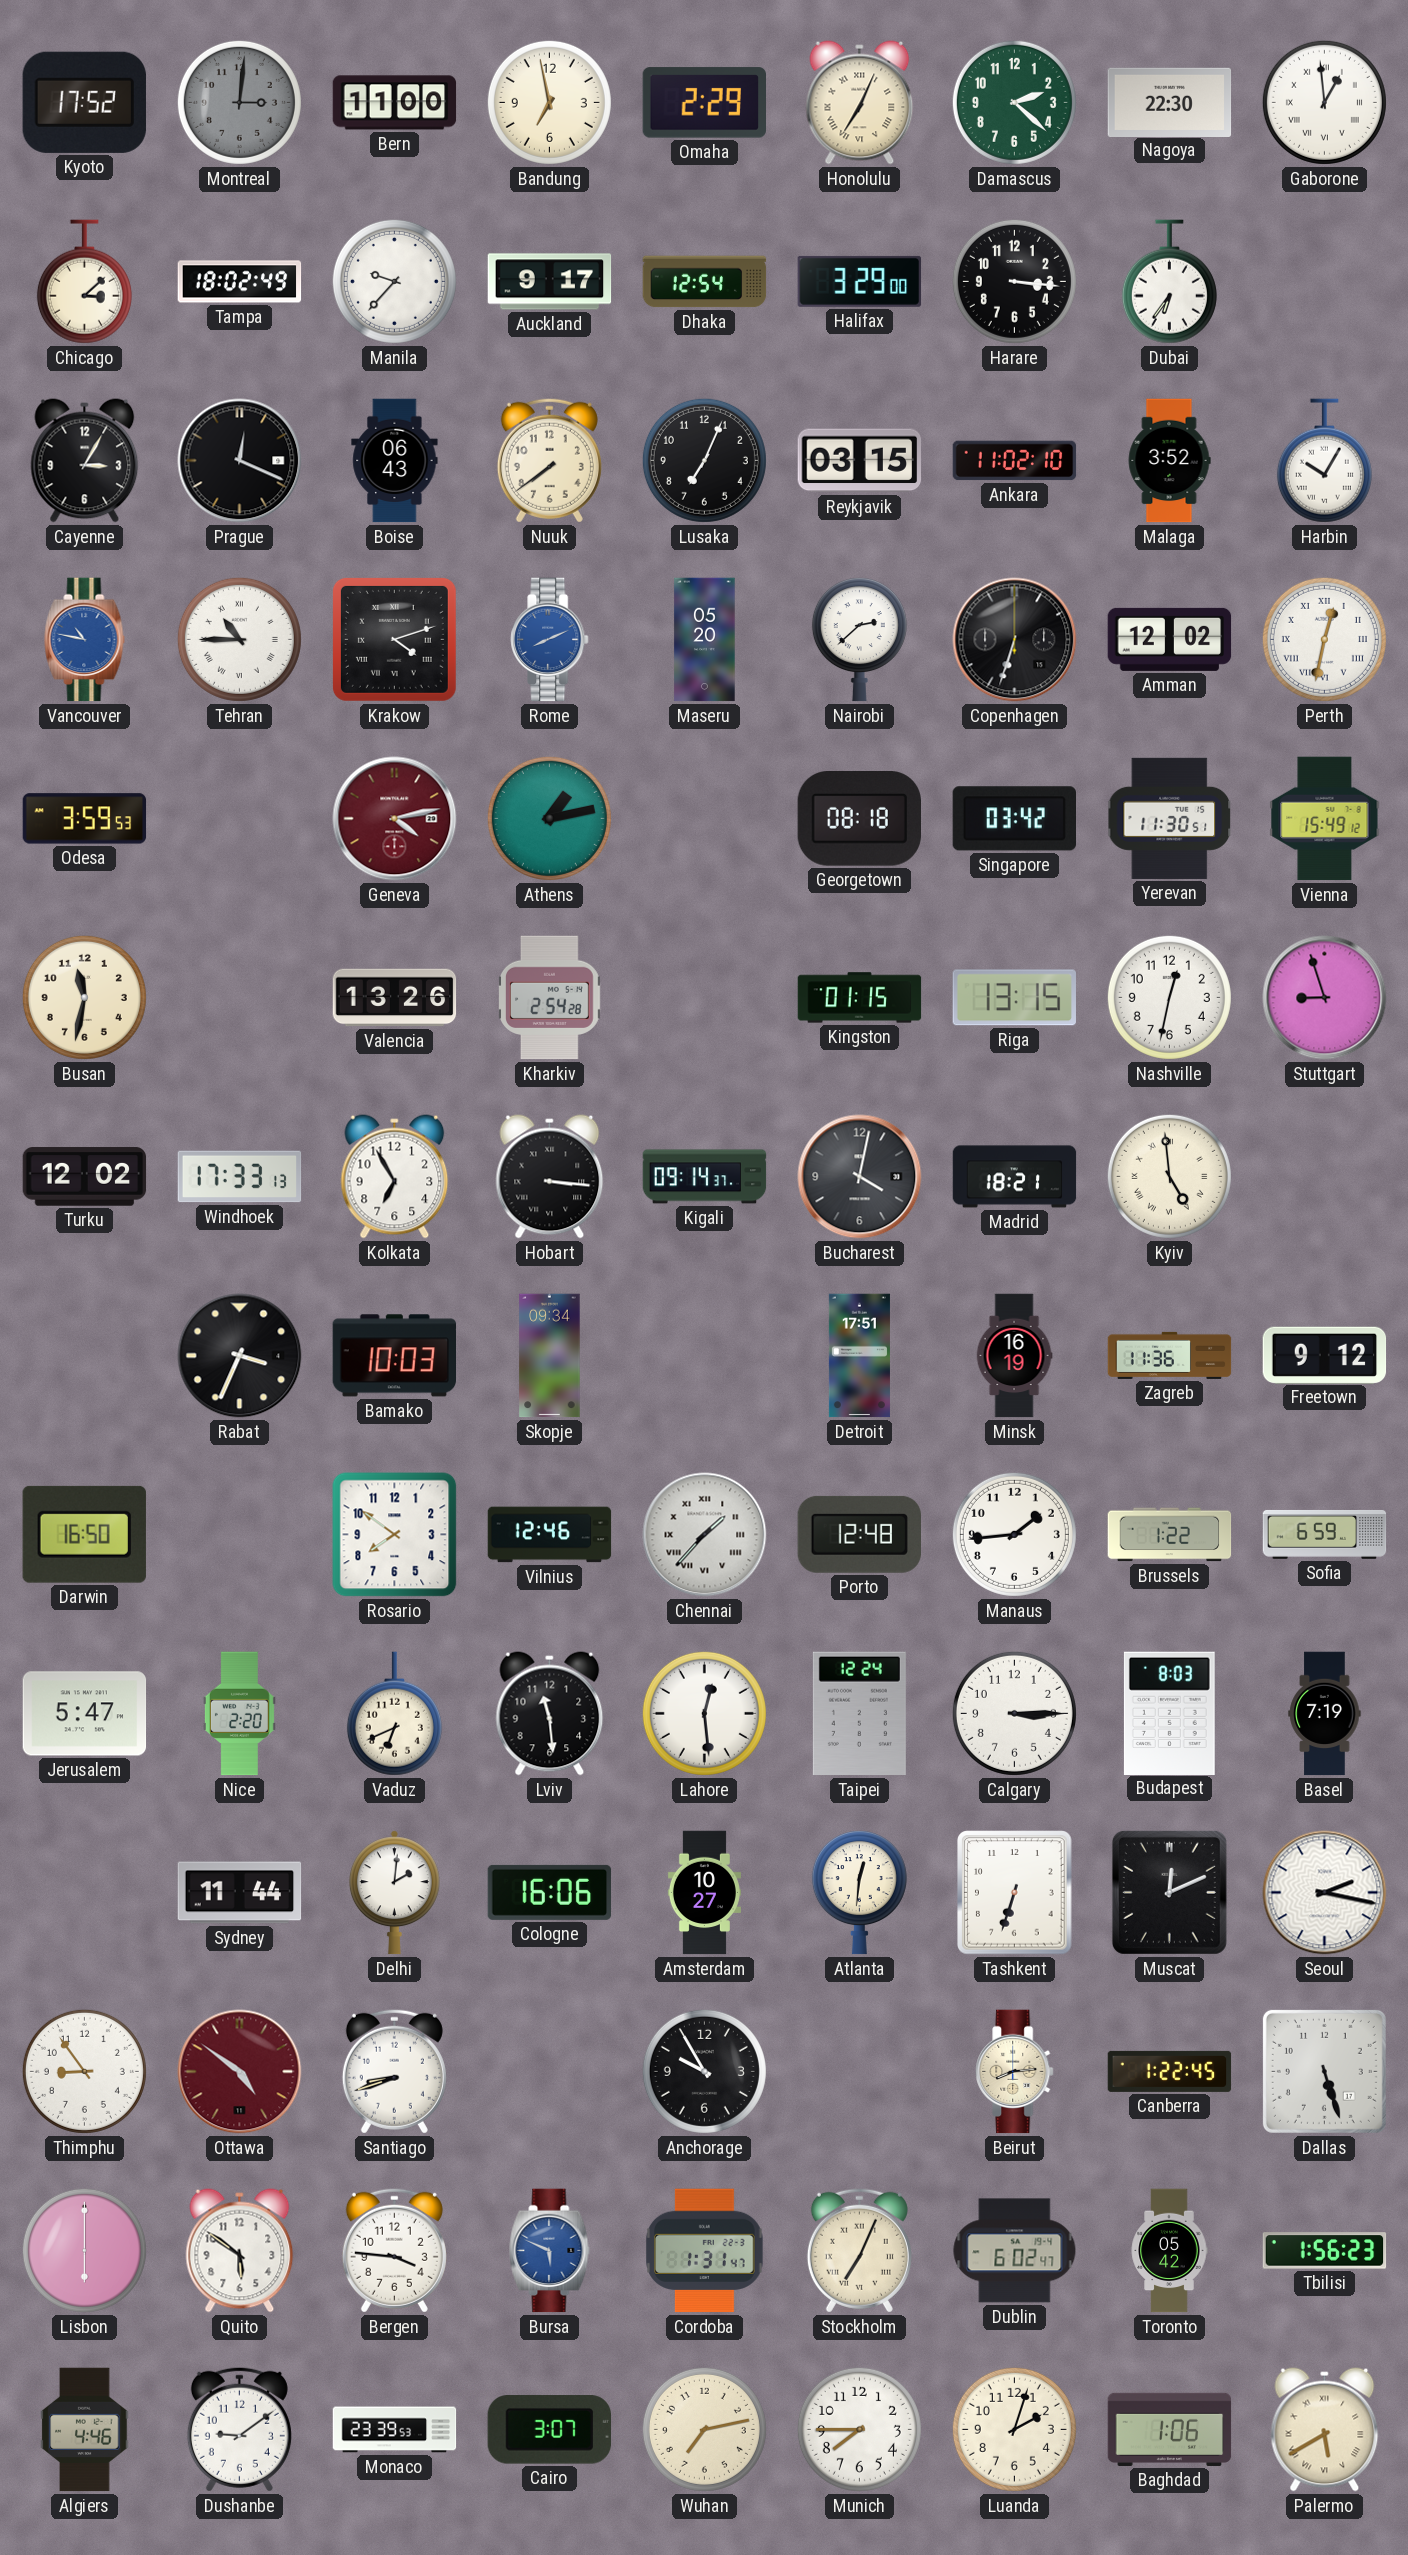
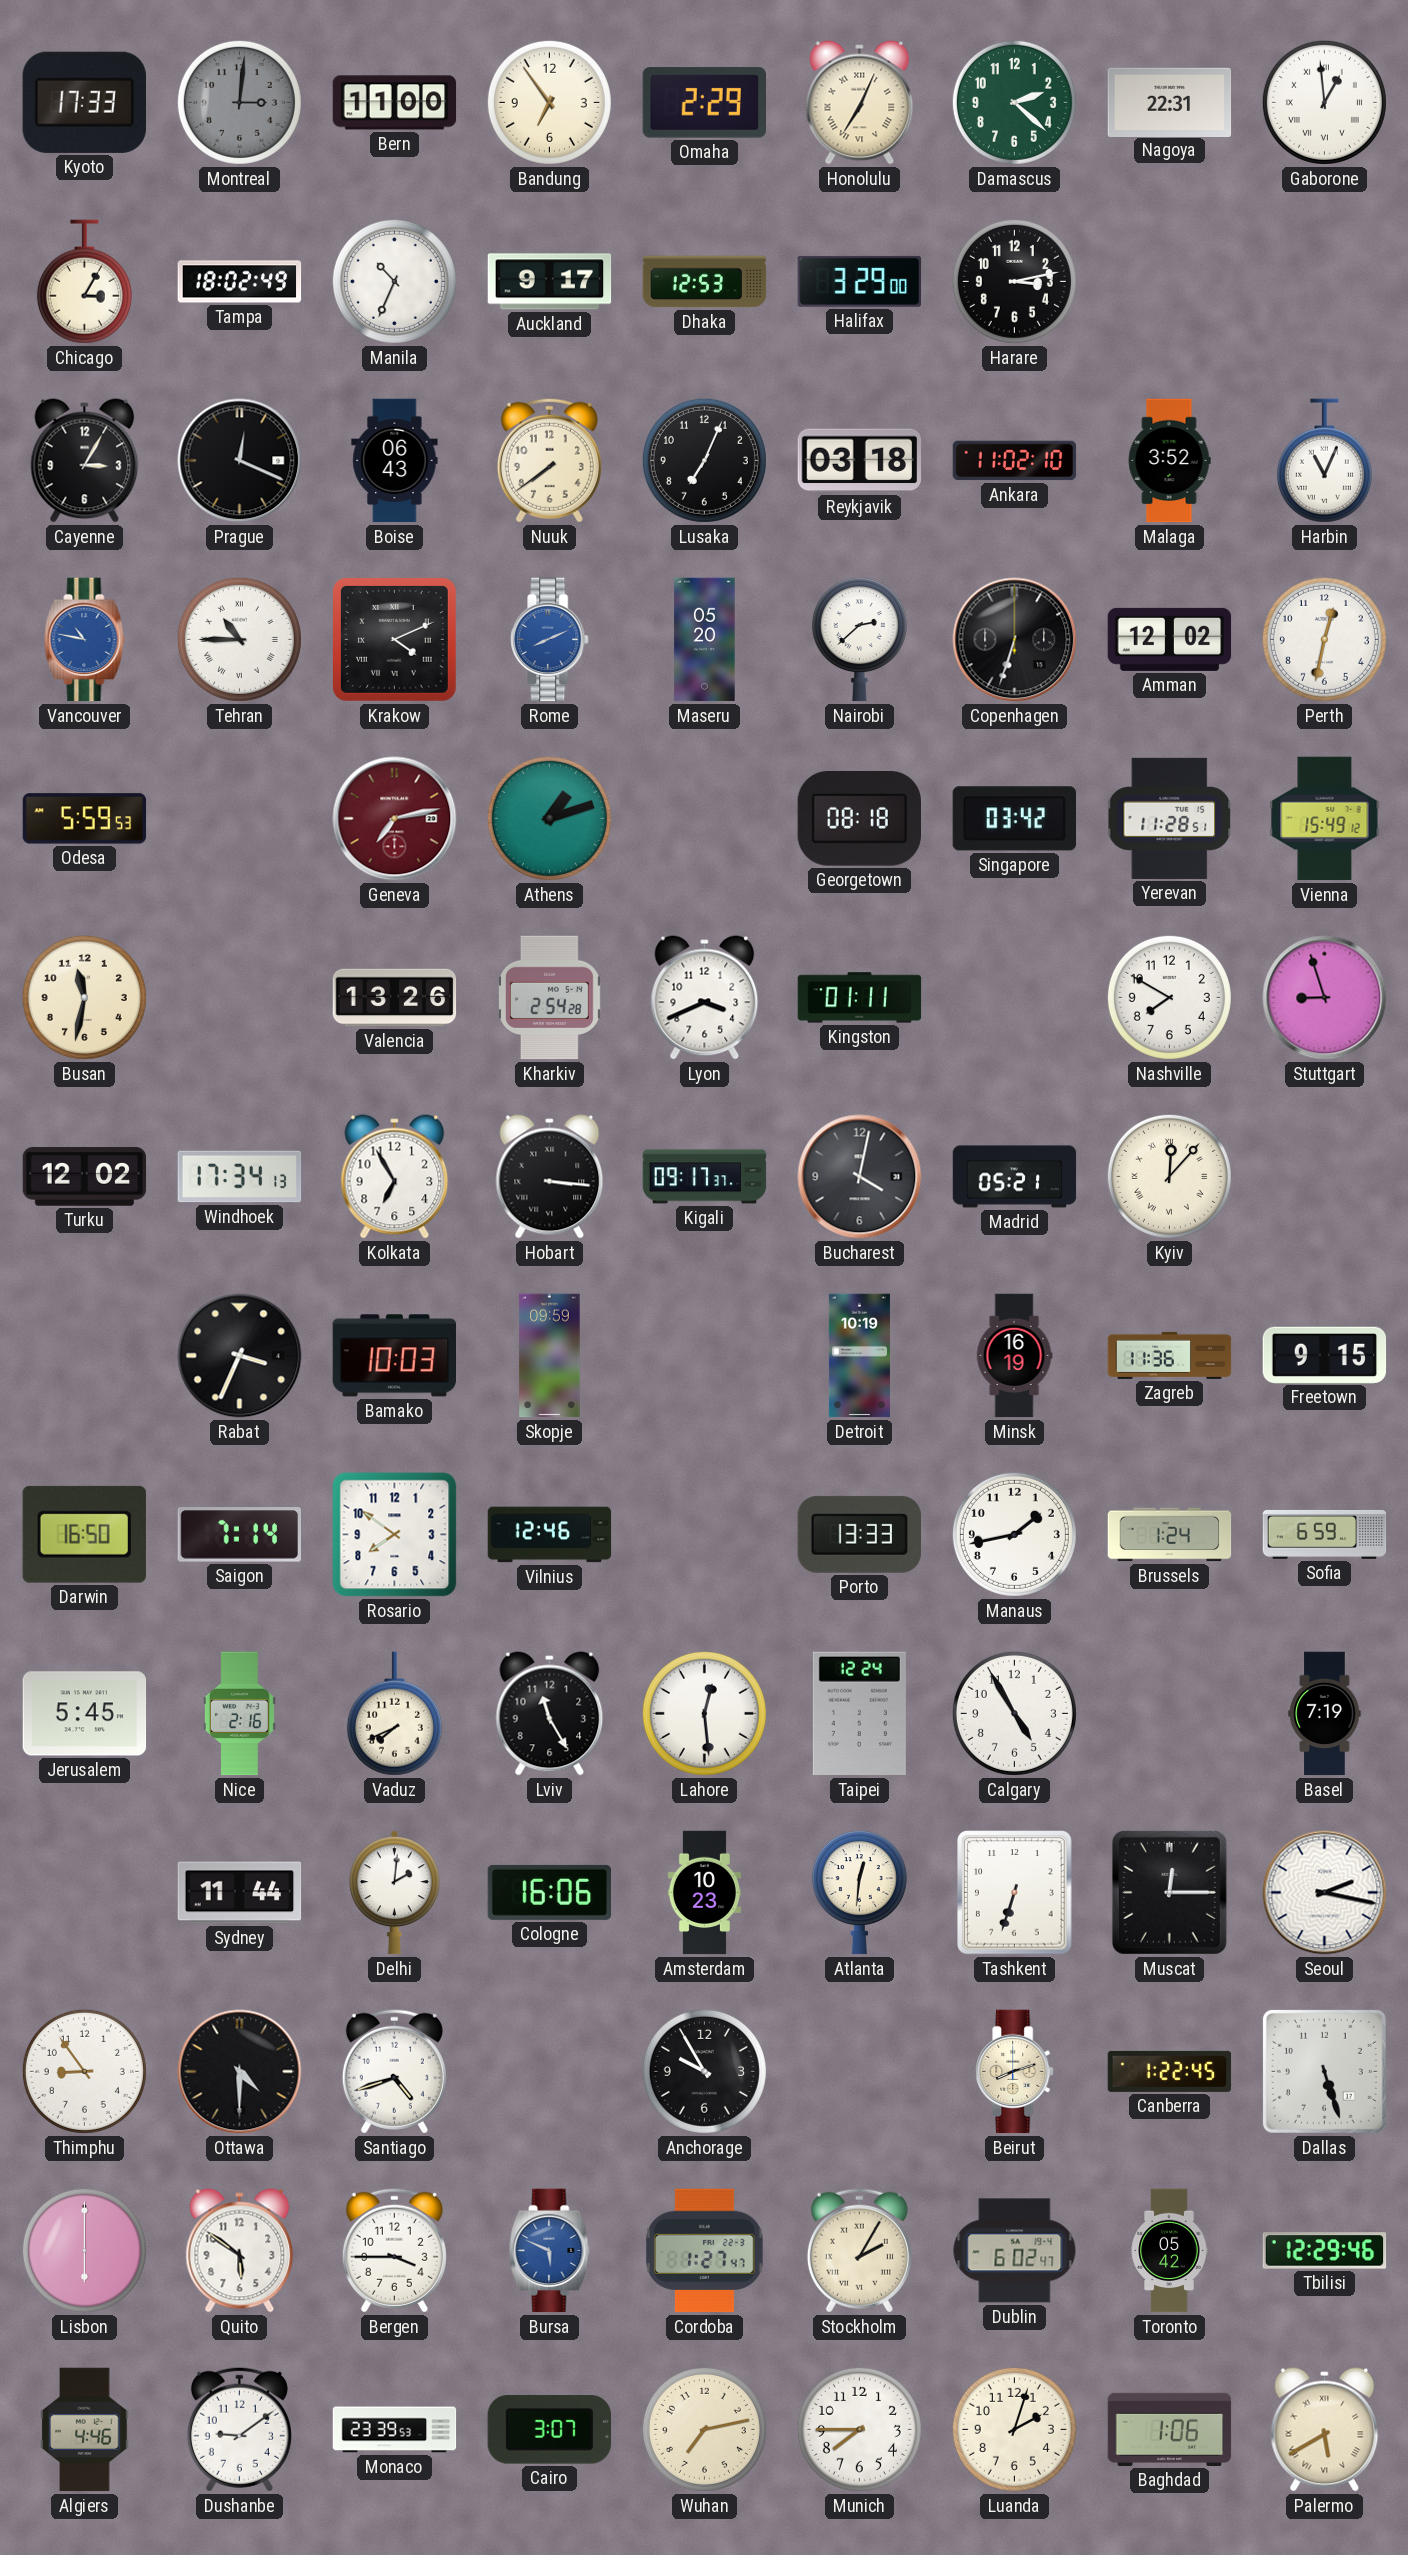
Kyoto: 17:52 -> 17:33
Bandung: 6:58 -> 6:54
Nagoya: 22:30 -> 22:31
Chicago: 3:08 -> 3:05
Manila: 9:37 -> 10:34
Dhaka: 12:54 -> 12:53
Harare: 3:16 -> 3:13
Dubai: 6:36 -> none
Reykjavik: 03:15 -> 03:18
Harbin: 10:05 -> 11:04
Krakow: 4:12 -> 4:11
Perth numerals: Roman -> Arabic
Odesa: 3:59 -> 5:59
Geneva: 4:13 -> 7:13
Athens: 1:13 -> 1:12
Yerevan: 11:30 -> 11:28
Lyon: none -> 3:41
Kingston: 01:15 -> 01:11
Riga: 13:15 -> none
Nashville: 12:32 -> 7:50
Windhoek: 17:33 -> 17:34
Kigali: 09:14 -> 09:17
Madrid: 18:21 -> 05:21
Kyiv: 4:59 -> 12:07
Skopje: 09:34 -> 09:59
Detroit: 17:51 -> 10:19
Freetown: 9:12 -> 9:15
Saigon: none -> 7:14
Chennai: 1:37 -> none
Porto: 12:48 -> 13:33
Manaus: 1:44 -> 1:43
Brussels: 1:22 -> 1:24
Jerusalem: 5:47 -> 5:45
Nice: 2:20 -> 2:16
Vaduz: 6:41 -> 7:41
Lviv: 11:29 -> 11:25
Calgary: 3:15 -> 4:55
Budapest: 8:03 -> none
Amsterdam: 10:27 -> 10:23
Muscat: 12:11 -> 12:15
Ottawa: 4:51 -> 4:30
Ottawa dial: burgundy -> black
Santiago: 8:42 -> 4:42
Beirut: 8:14 -> 8:12
Bergen: 3:46 -> 3:45
Cordoba: 1:31 -> 1:27
Stockholm: 7:04 -> 2:05
Tbilisi: 1:56 -> 12:29
